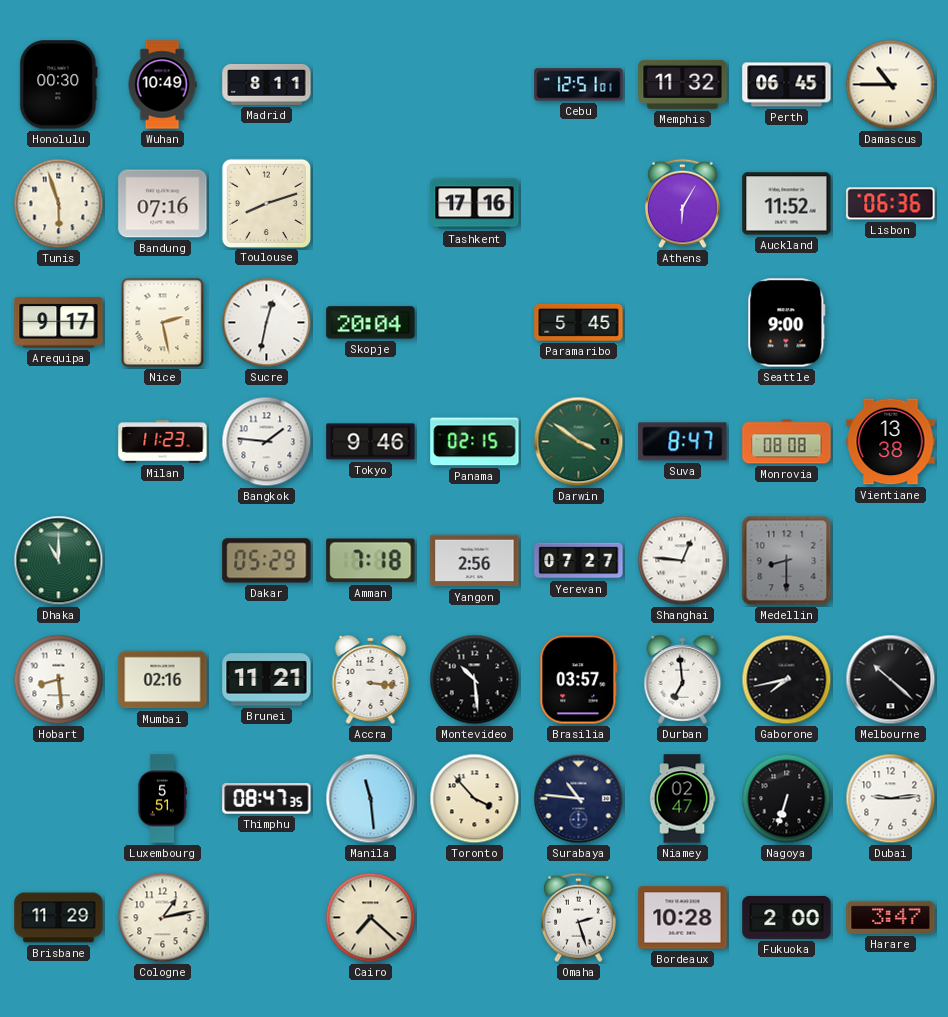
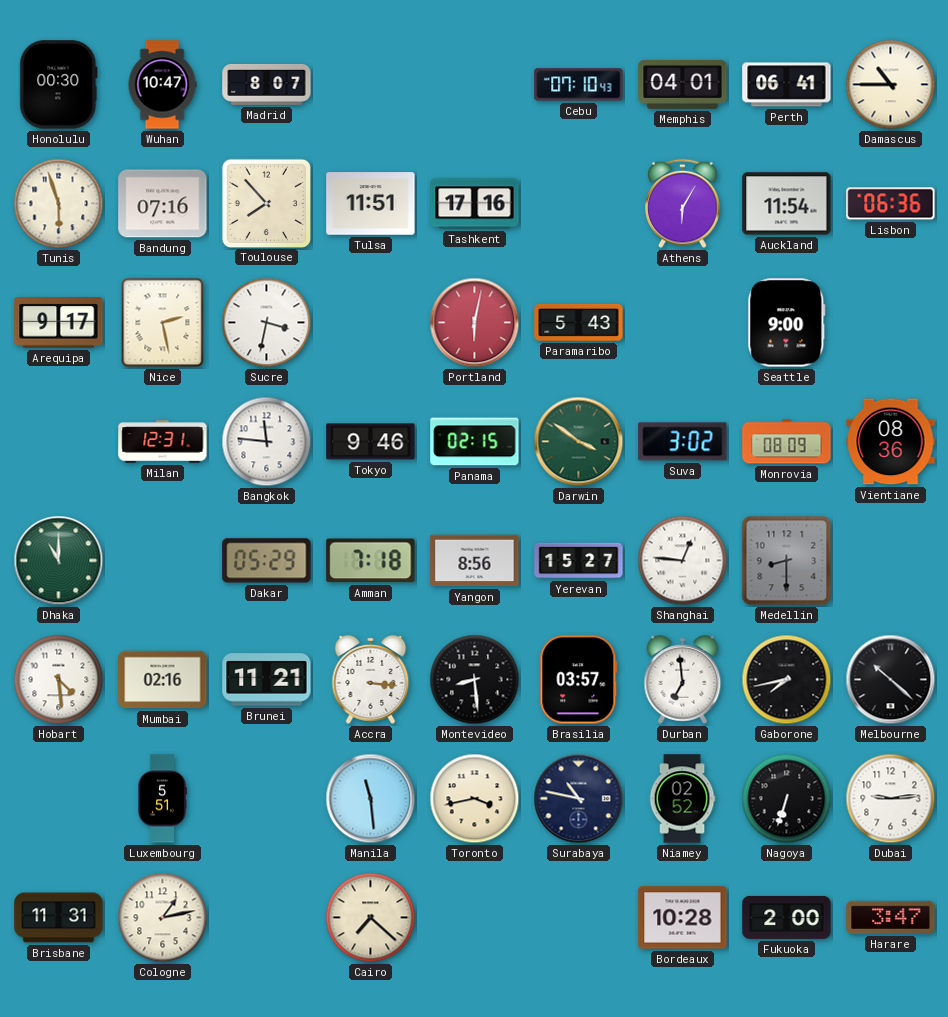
Wuhan: 10:49 -> 10:47
Madrid: 8:11 -> 8:07
Cebu: 12:51 -> 07:10
Memphis: 11:32 -> 04:01
Perth: 06:45 -> 06:41
Toulouse: 8:12 -> 7:53
Tulsa: none -> 11:51
Auckland: 11:52 -> 11:54
Sucre: 12:32 -> 3:32
Skopje: 20:04 -> none
Portland: none -> 6:02
Paramaribo: 5:45 -> 5:43
Milan: 11:23 -> 12:31
Bangkok: 1:46 -> 11:46
Suva: 8:47 -> 3:02
Monrovia: 08:08 -> 08:09
Vientiane: 13:38 -> 08:36
Yangon: 2:56 -> 8:56
Yerevan: 07:27 -> 15:27
Hobart: 8:29 -> 4:29
Montevideo: 10:29 -> 8:29
Thimphu: 08:47 -> none
Toronto: 3:53 -> 3:43
Surabaya: 10:46 -> 10:47
Niamey: 02:47 -> 02:52
Brisbane: 11:29 -> 11:31
Omaha: 2:27 -> none
